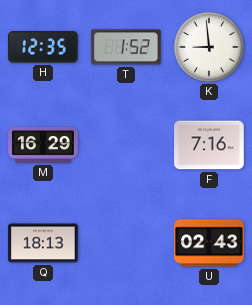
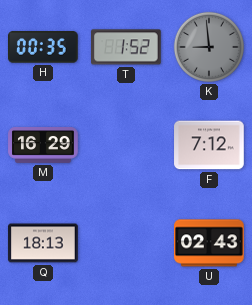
H: 12:35 -> 00:35
K dial: white -> grey
F: 7:16 -> 7:12
